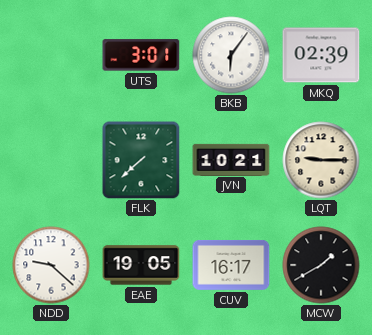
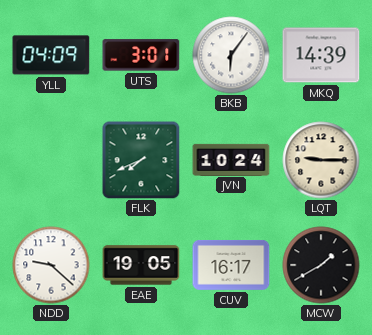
YLL: none -> 04:09
MKQ: 02:39 -> 14:39
FLK: 7:38 -> 7:41
JVN: 10:21 -> 10:24
